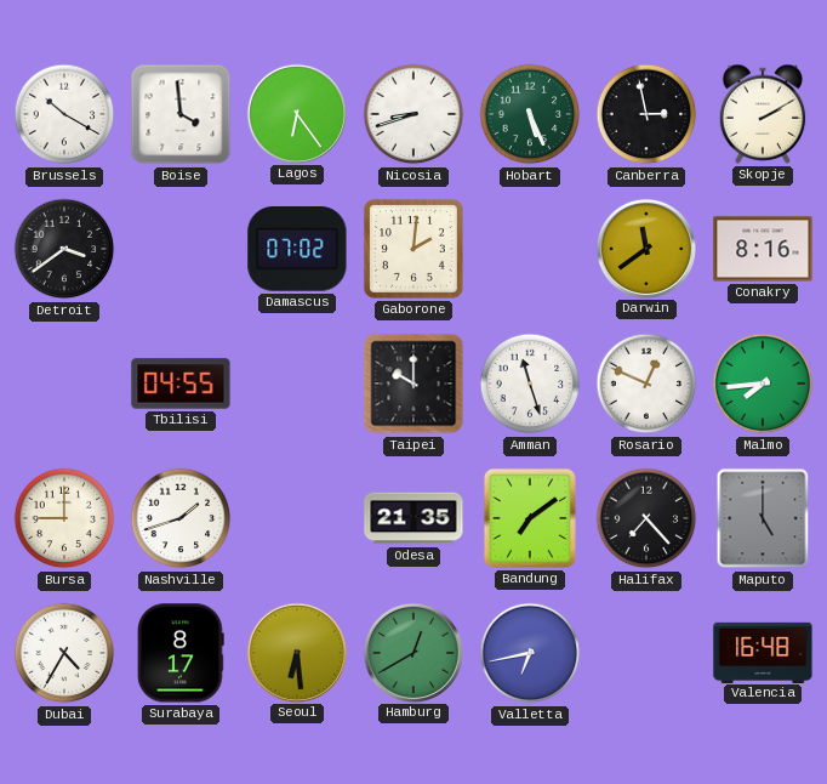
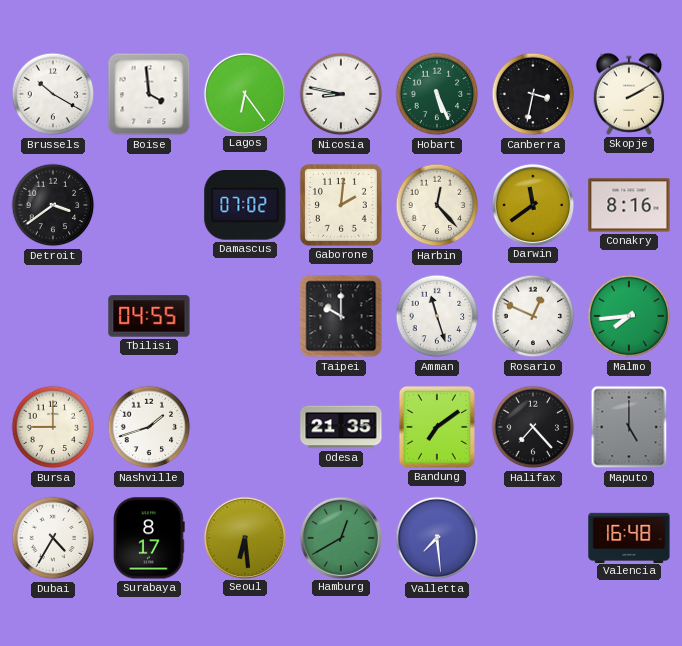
Nicosia: 8:42 -> 8:47
Canberra: 2:58 -> 3:32
Harbin: none -> 12:23
Valletta: 6:43 -> 7:29
